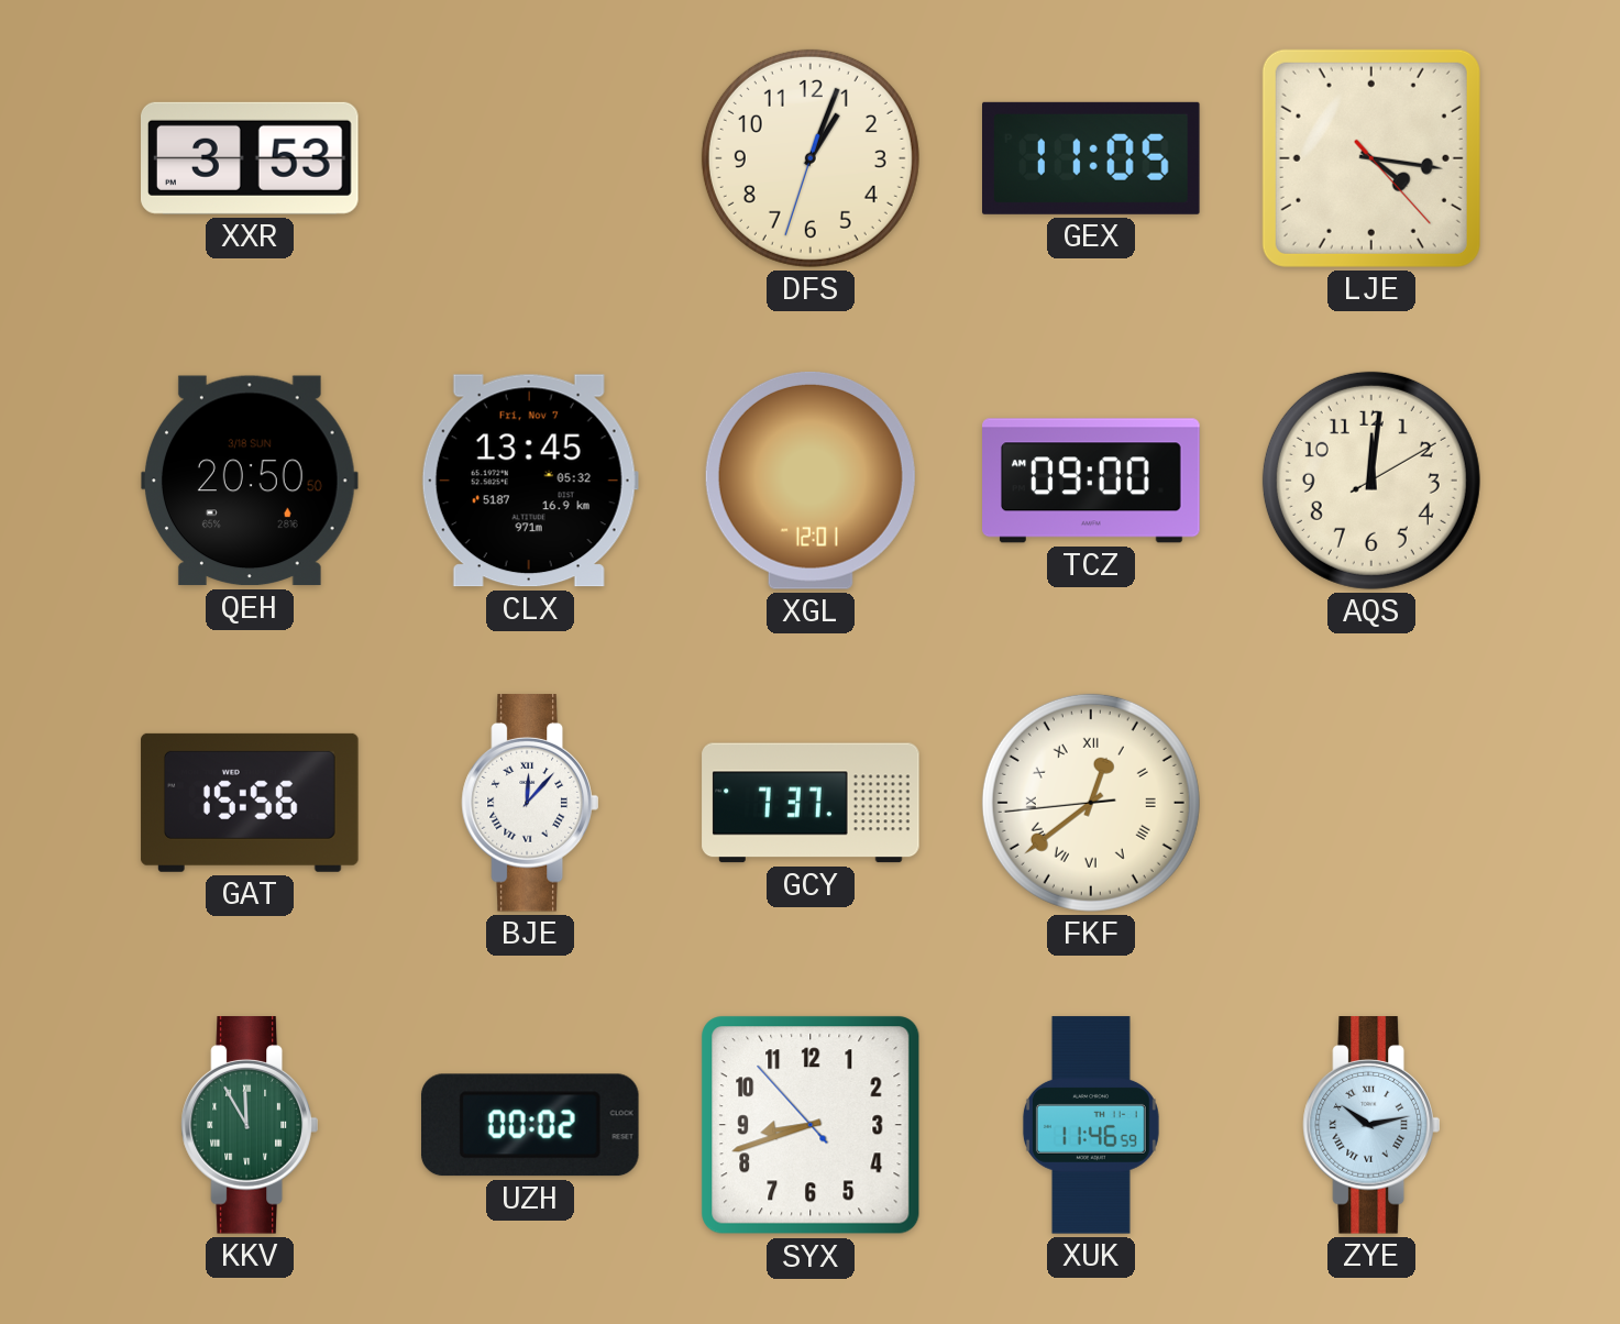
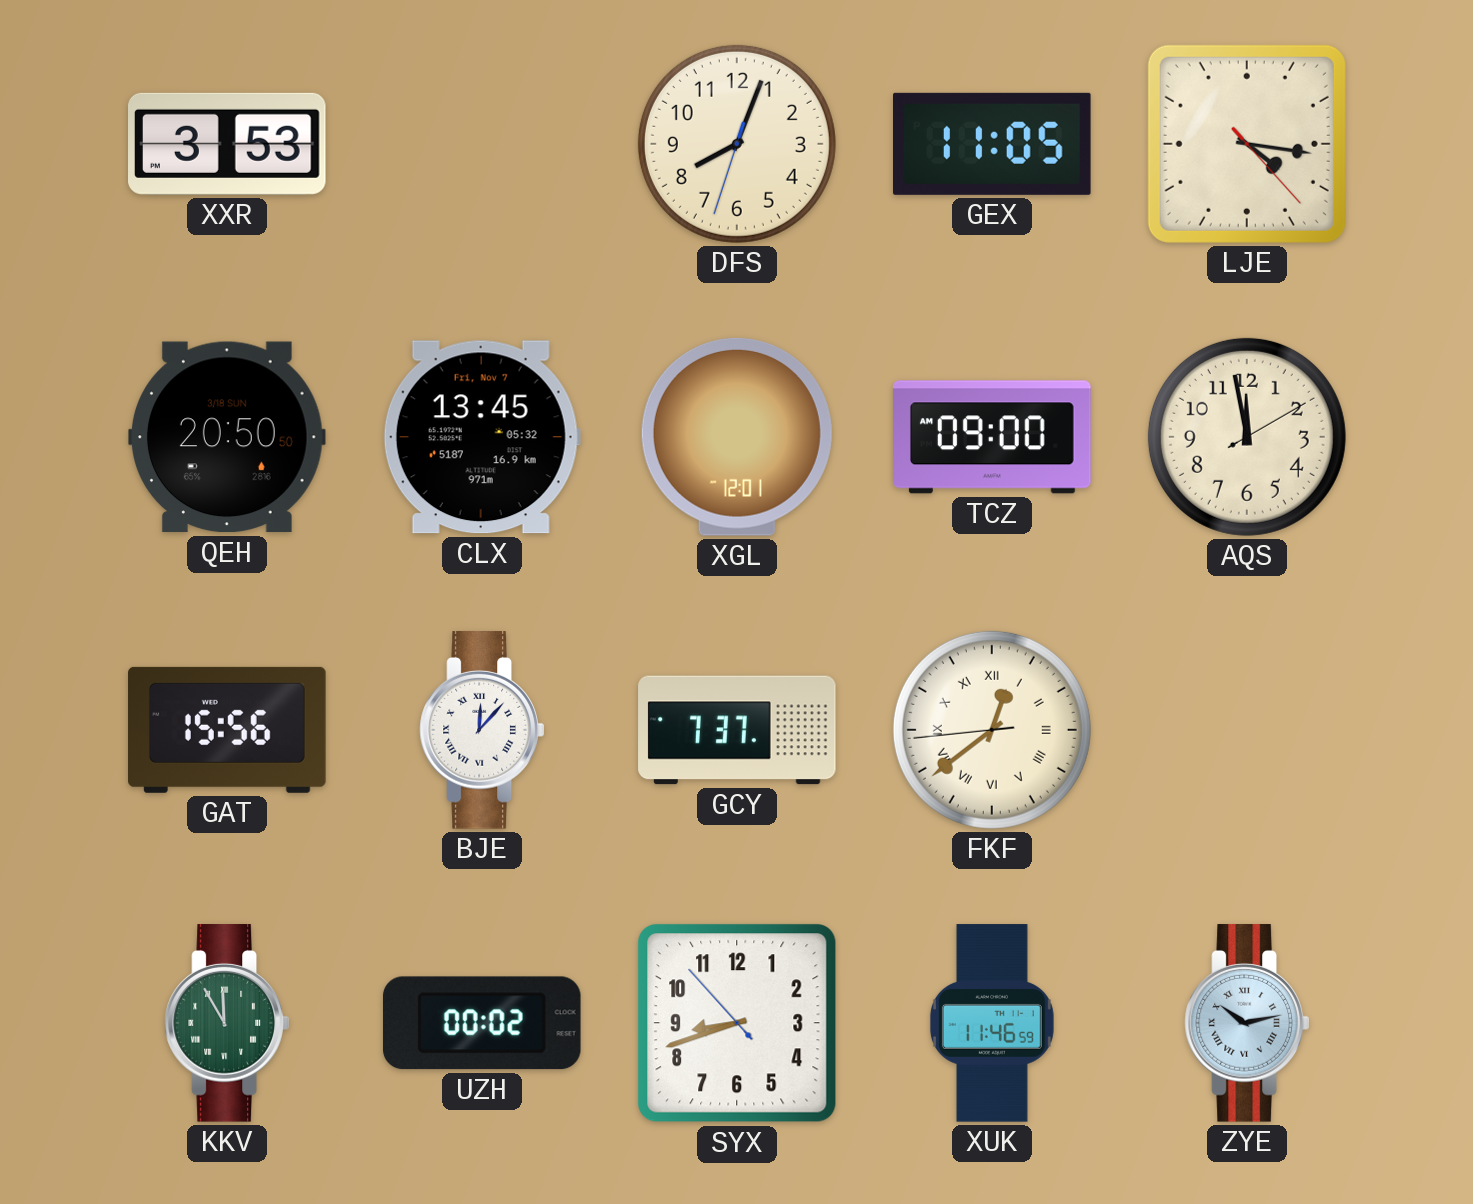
DFS: 1:03 -> 8:03
AQS: 12:01 -> 11:58
